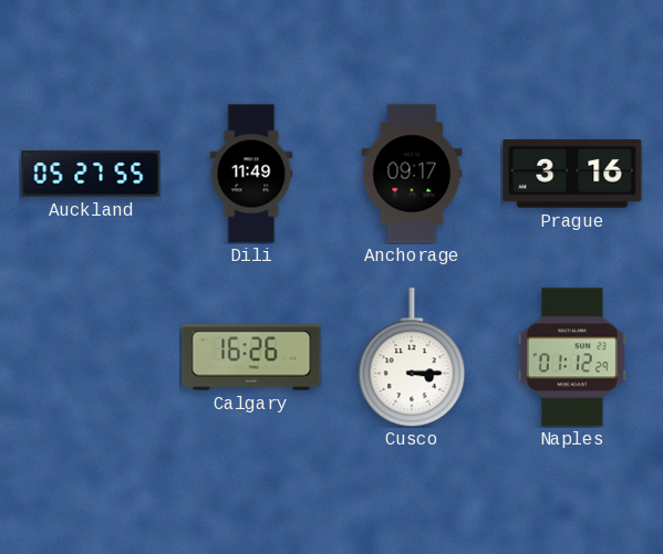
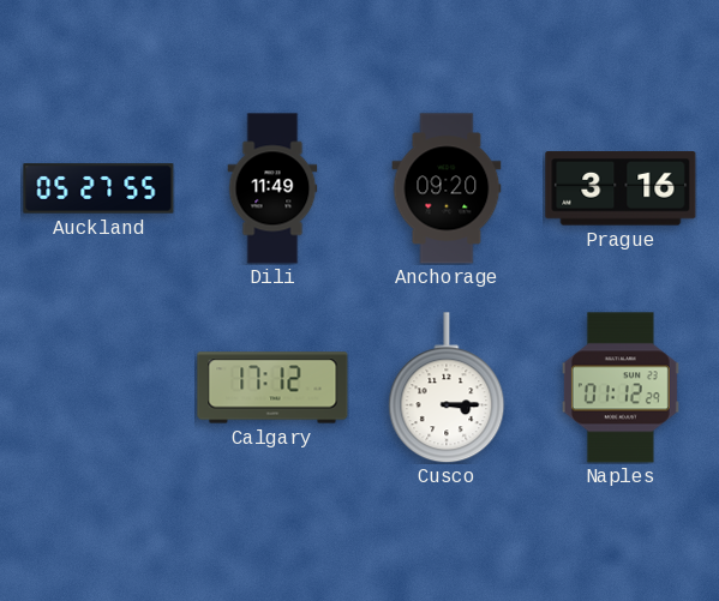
Anchorage: 09:17 -> 09:20
Calgary: 16:26 -> 17:12
